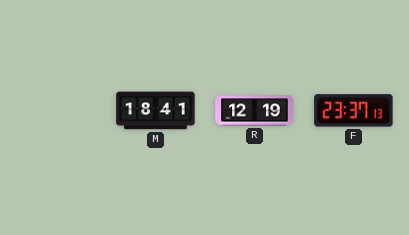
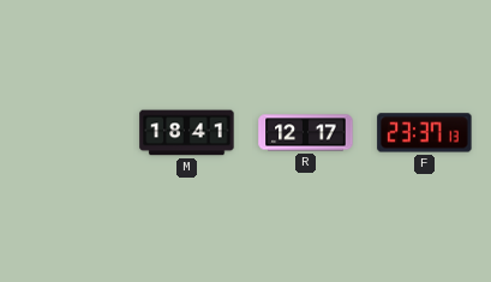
R: 12:19 -> 12:17
